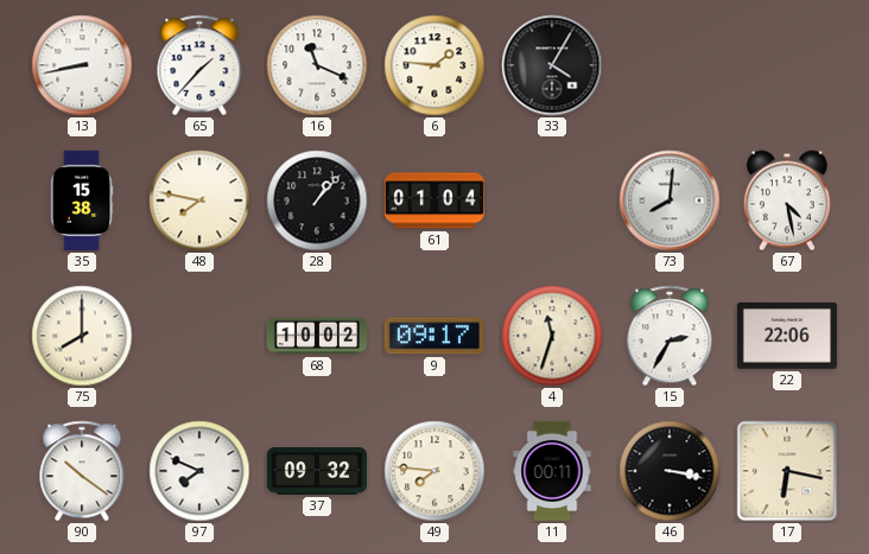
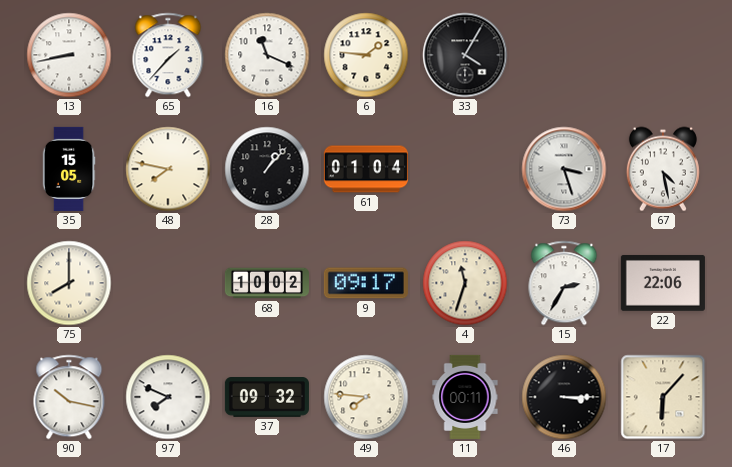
35: 15:38 -> 15:05
73: 8:01 -> 3:27
90: 10:21 -> 10:17
46: 3:17 -> 3:15
17: 6:17 -> 6:07
